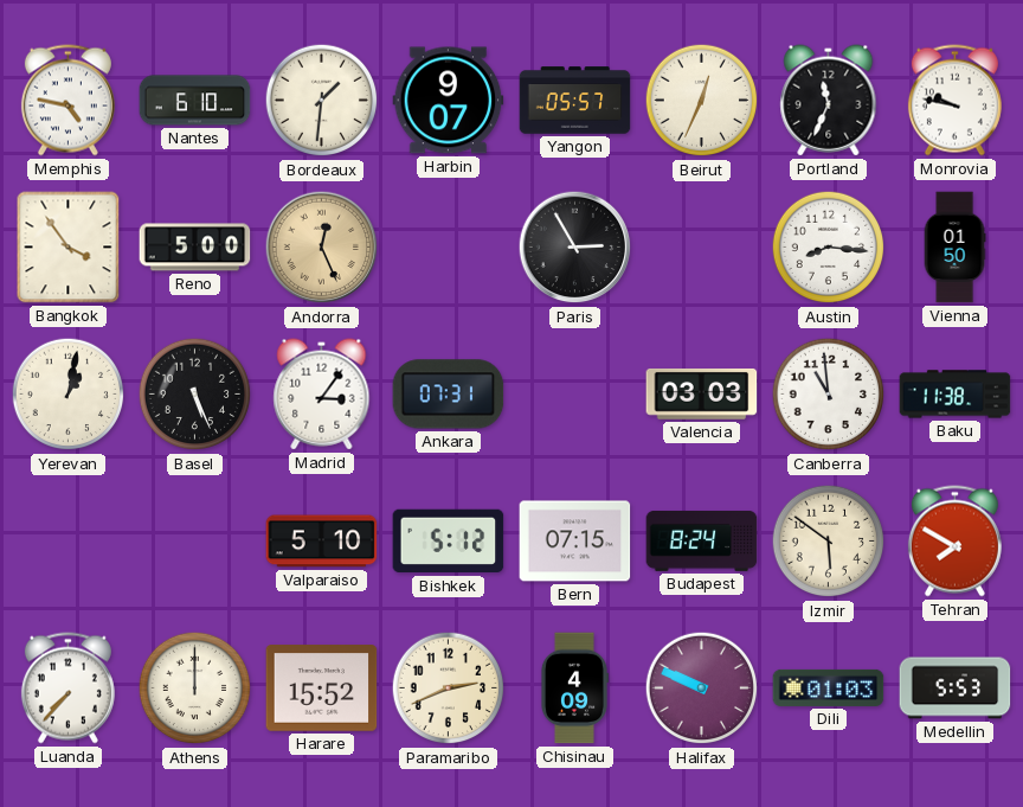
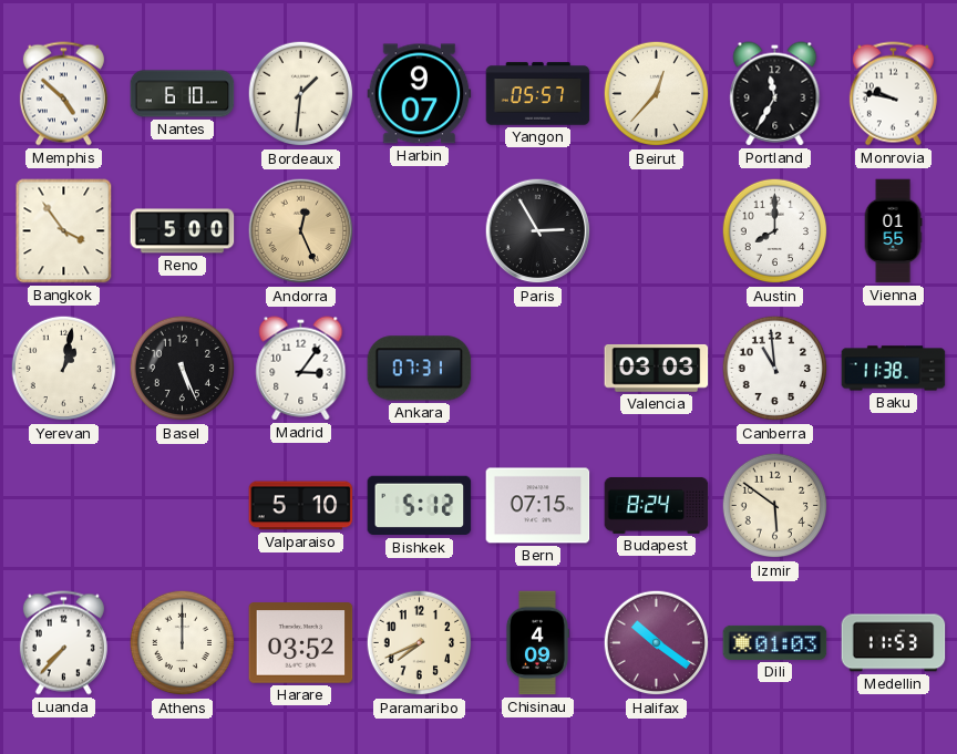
Memphis: 4:47 -> 4:52
Beirut: 12:34 -> 12:37
Portland: 11:34 -> 11:35
Austin: 8:16 -> 8:00
Vienna: 01:50 -> 01:55
Tehran: 7:50 -> none
Harare: 15:52 -> 03:52
Paramaribo: 2:41 -> 7:41
Halifax: 9:49 -> 10:21
Medellin: 5:53 -> 11:53
